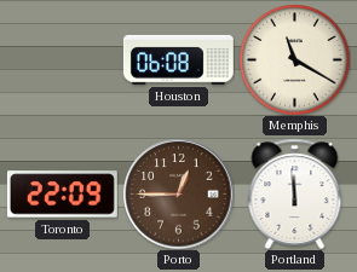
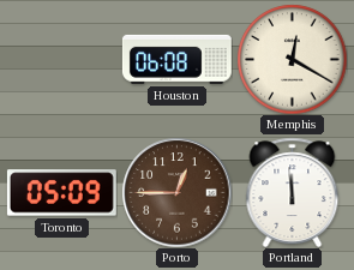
Memphis: 11:20 -> 12:20
Toronto: 22:09 -> 05:09
